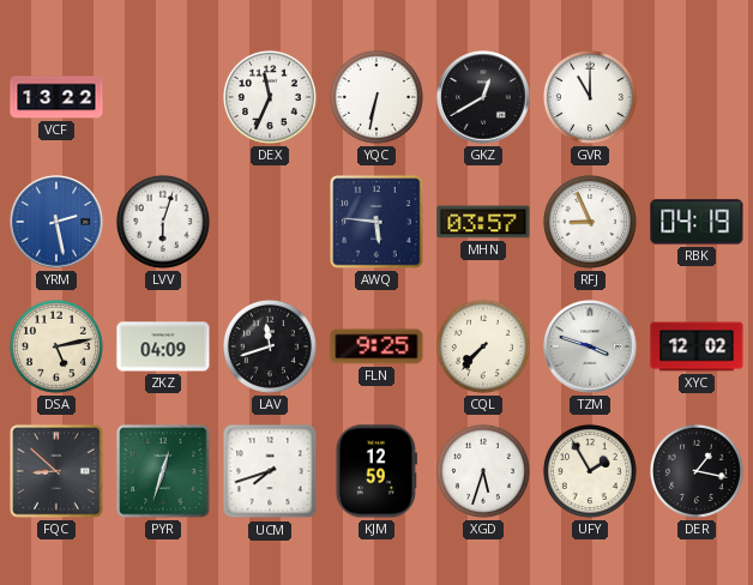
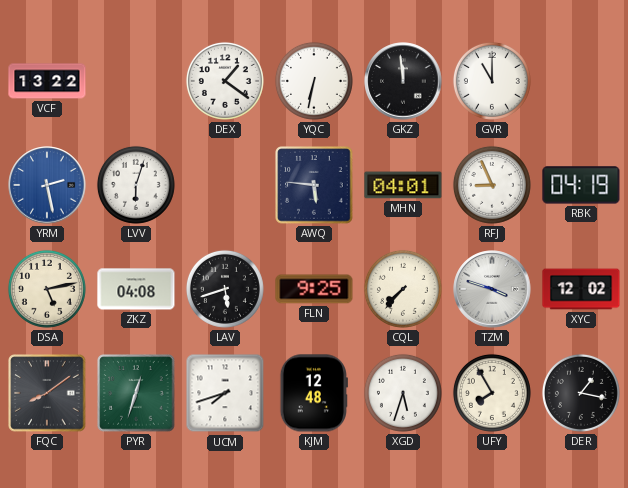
DEX: 11:34 -> 1:21
GKZ: 12:40 -> 11:59
MHN: 03:57 -> 04:01
ZKZ: 04:09 -> 04:08
LAV: 11:42 -> 5:42
FQC: 8:52 -> 8:09
KJM: 12:59 -> 12:48
UFY: 1:55 -> 7:55
